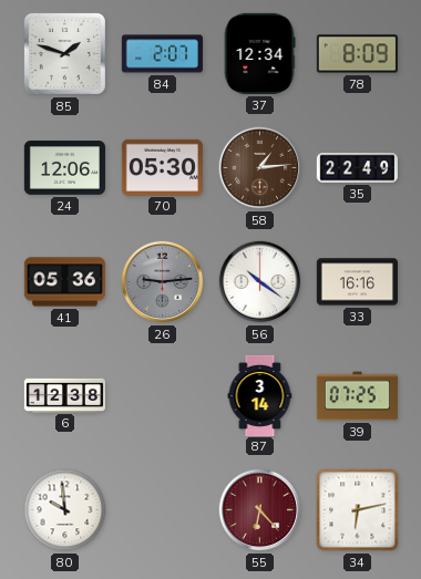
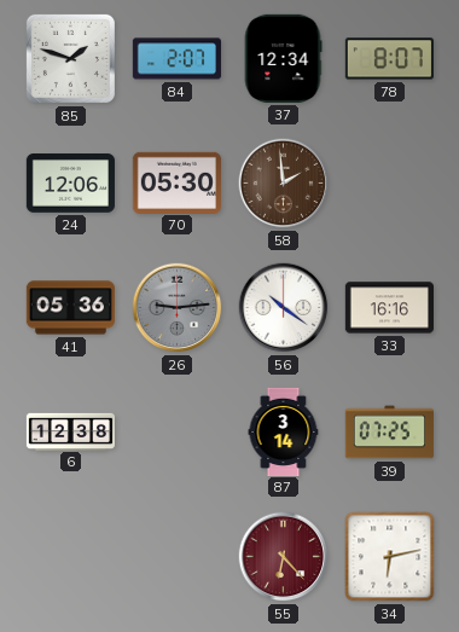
78: 8:09 -> 8:07
58: 1:14 -> 1:59
35: 22:49 -> none
80: 9:59 -> none
